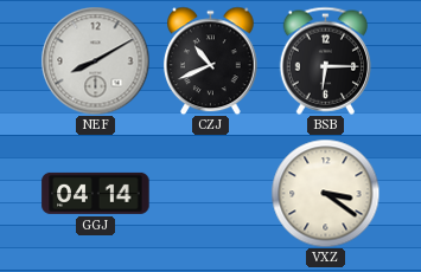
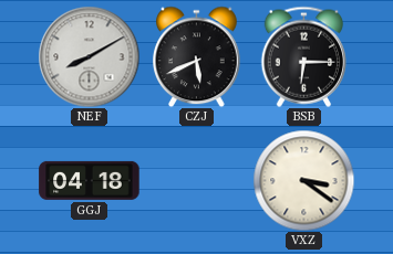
CZJ: 10:41 -> 5:41
GGJ: 04:14 -> 04:18
